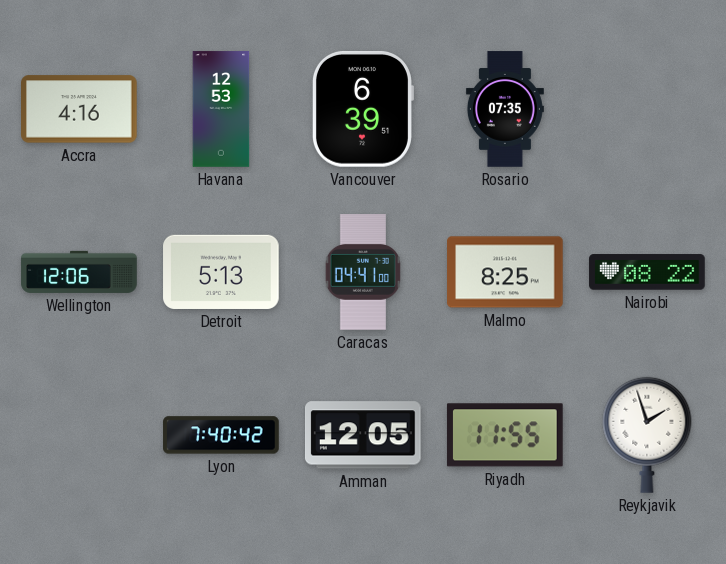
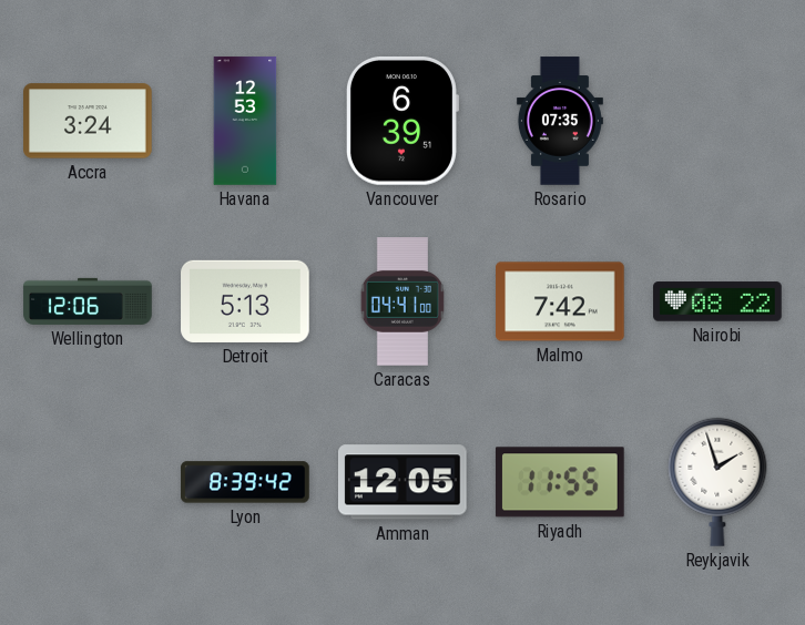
Accra: 4:16 -> 3:24
Malmo: 8:25 -> 7:42
Lyon: 7:40 -> 8:39
